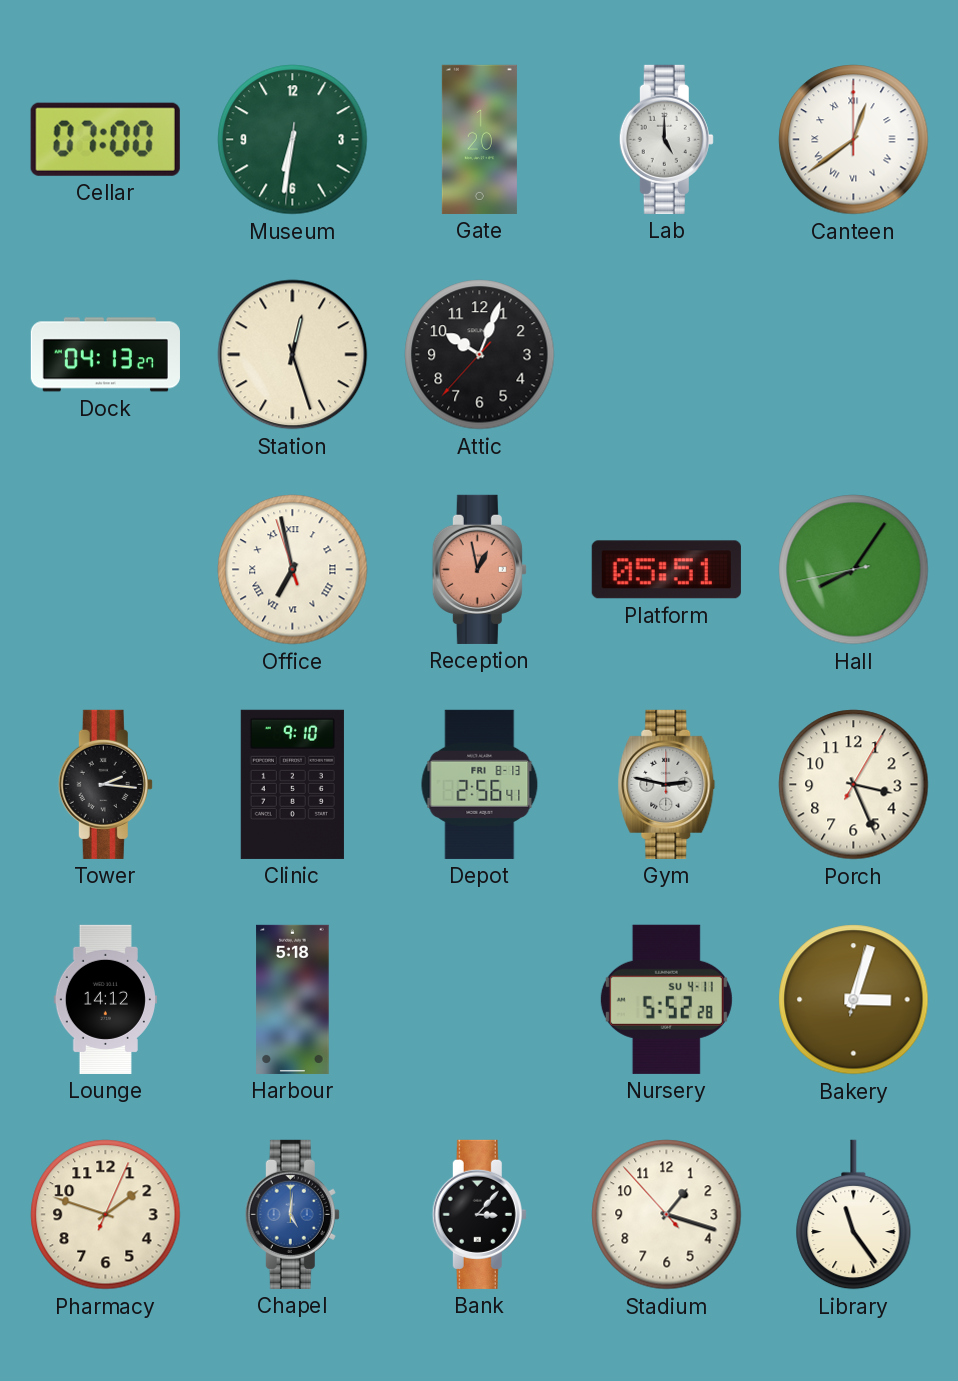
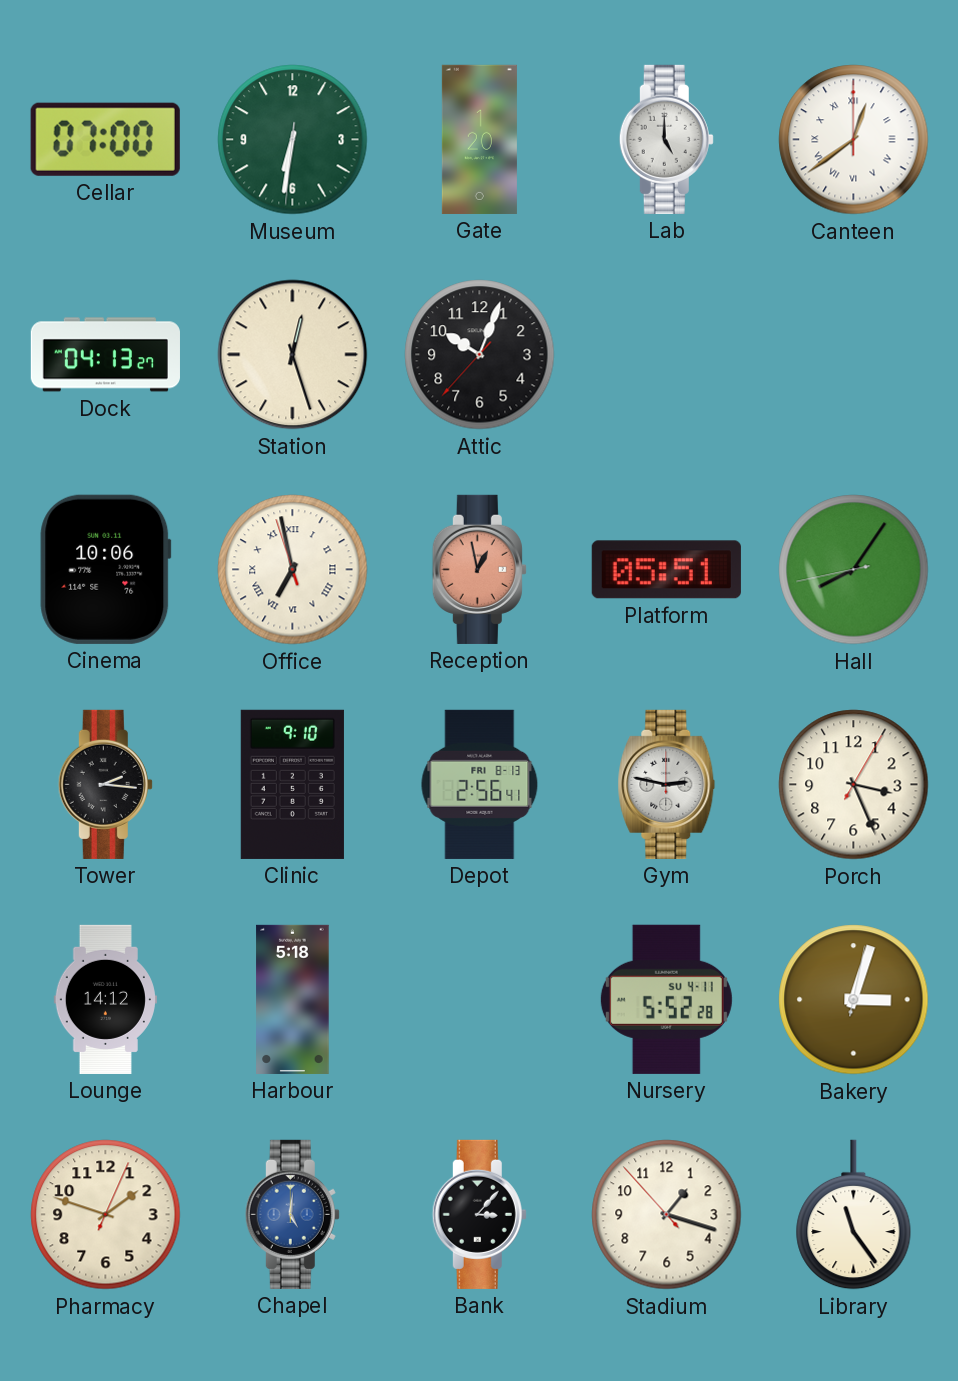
Cinema: none -> 10:06
